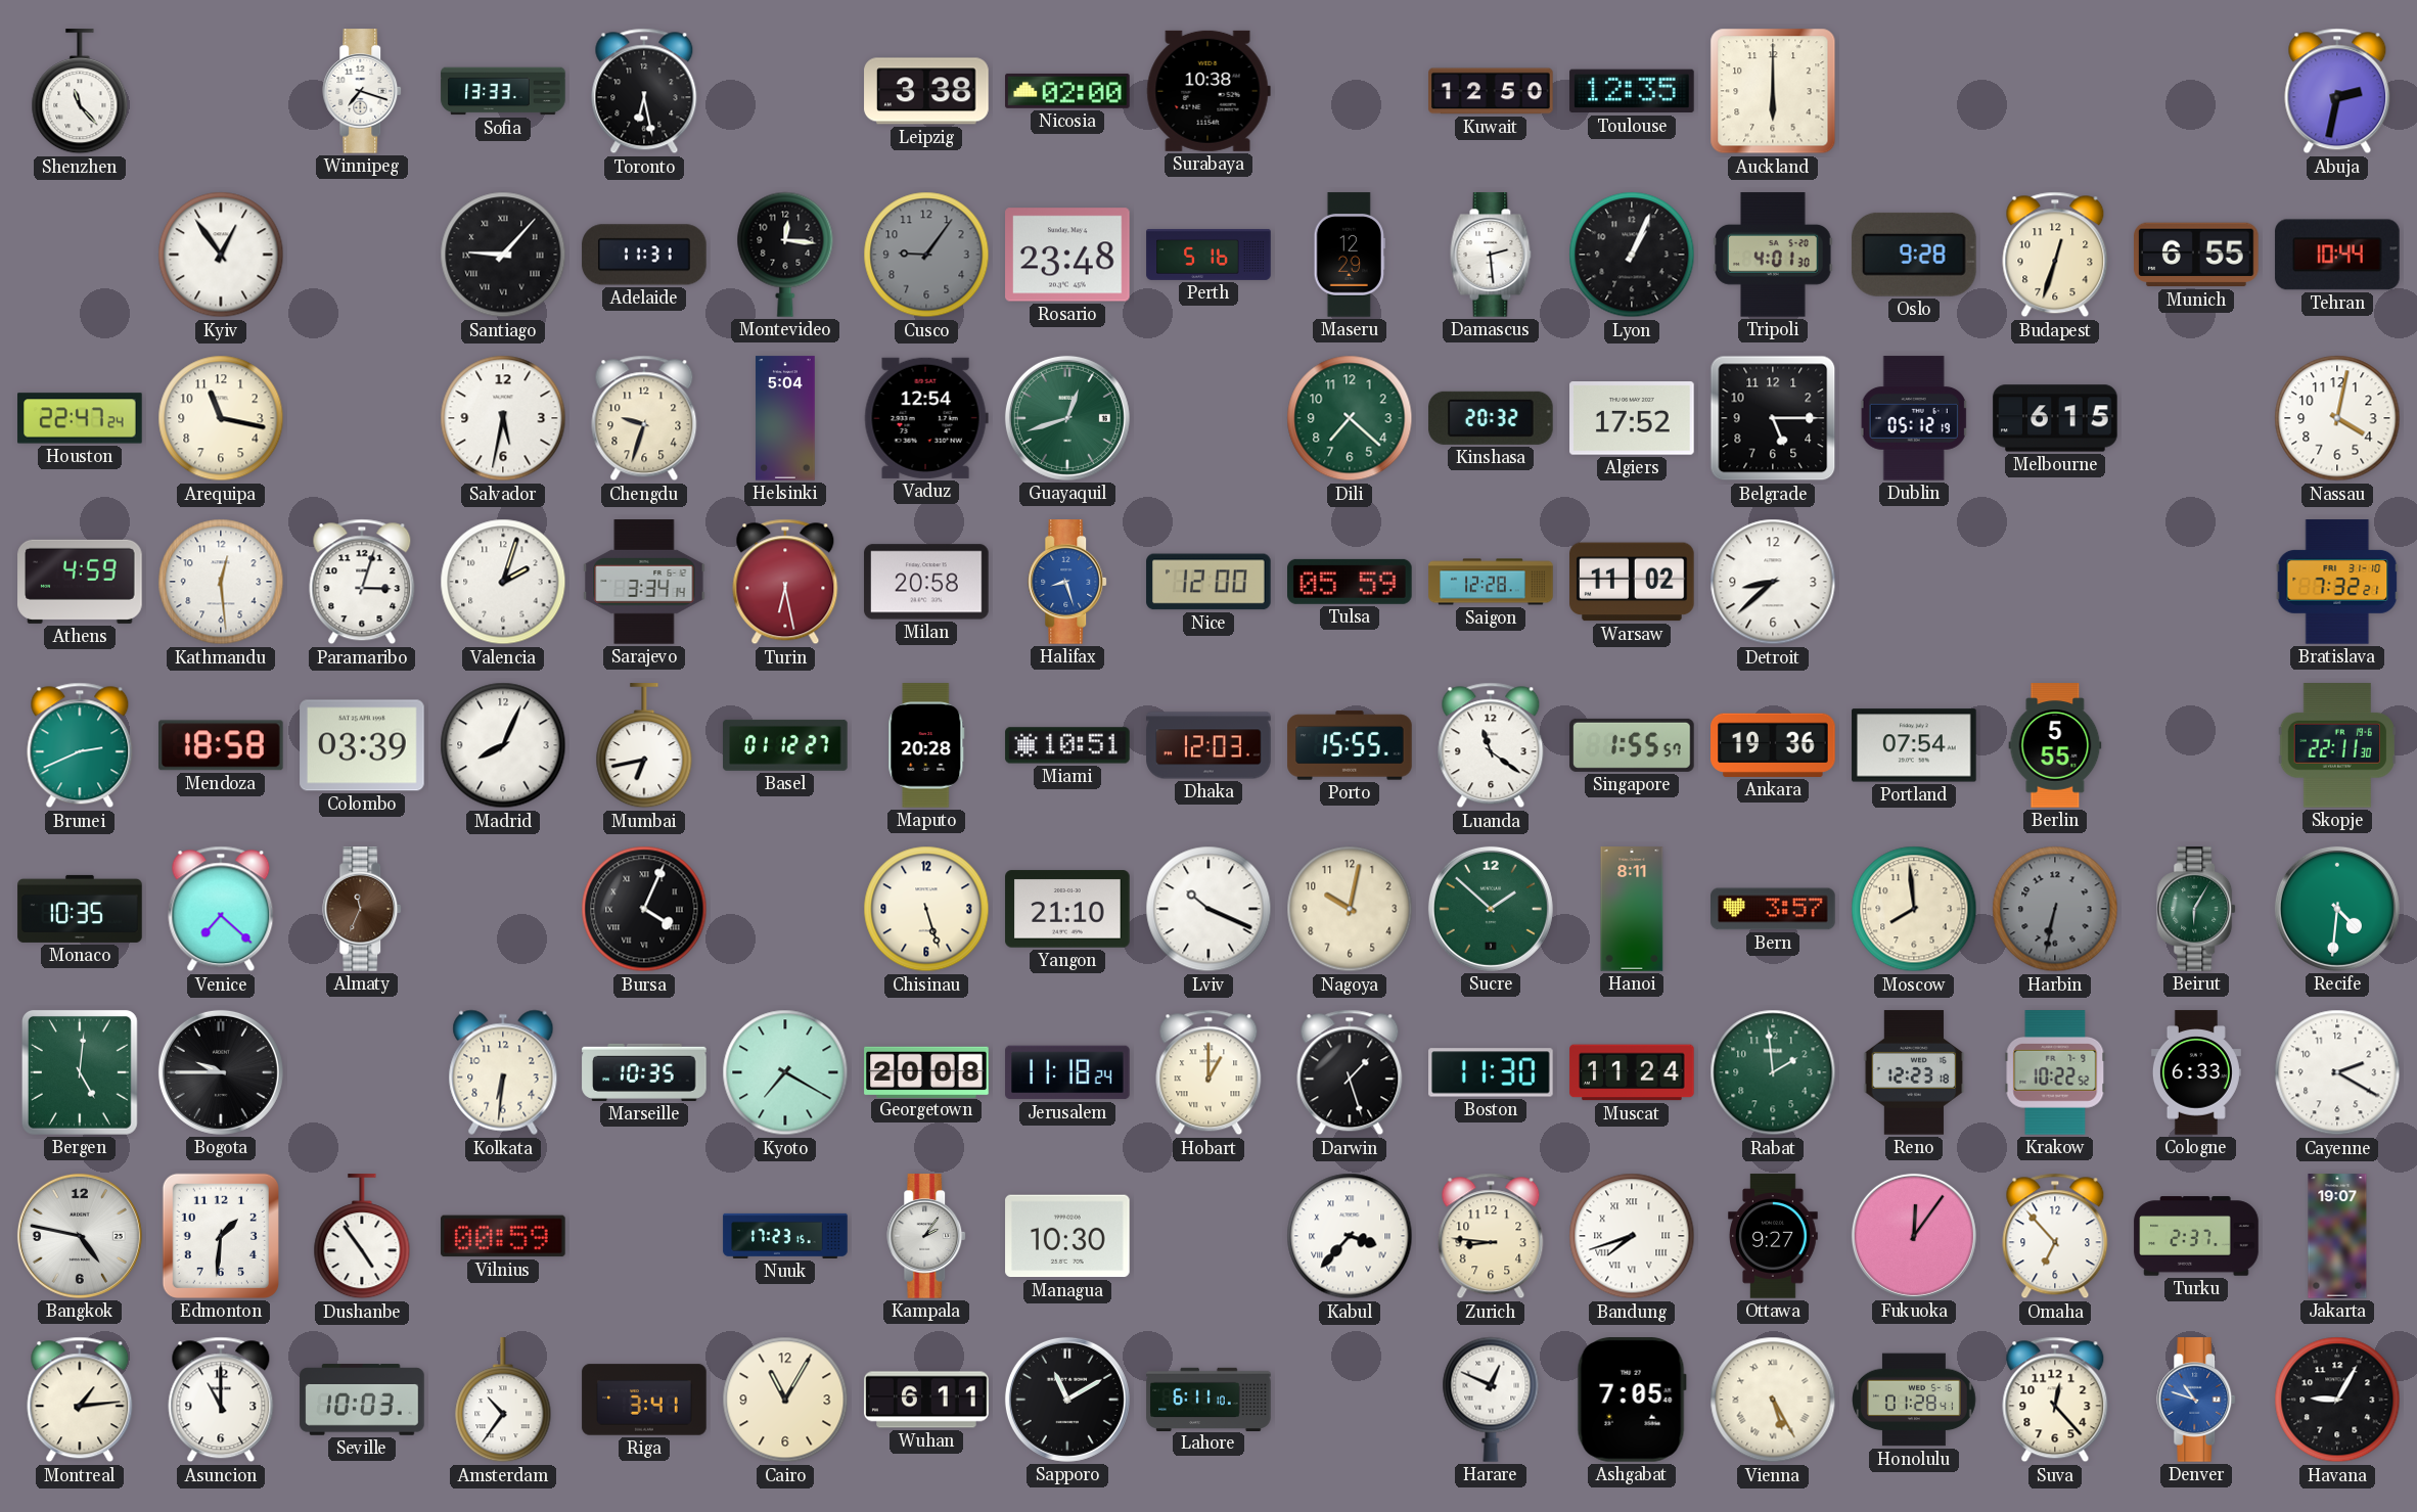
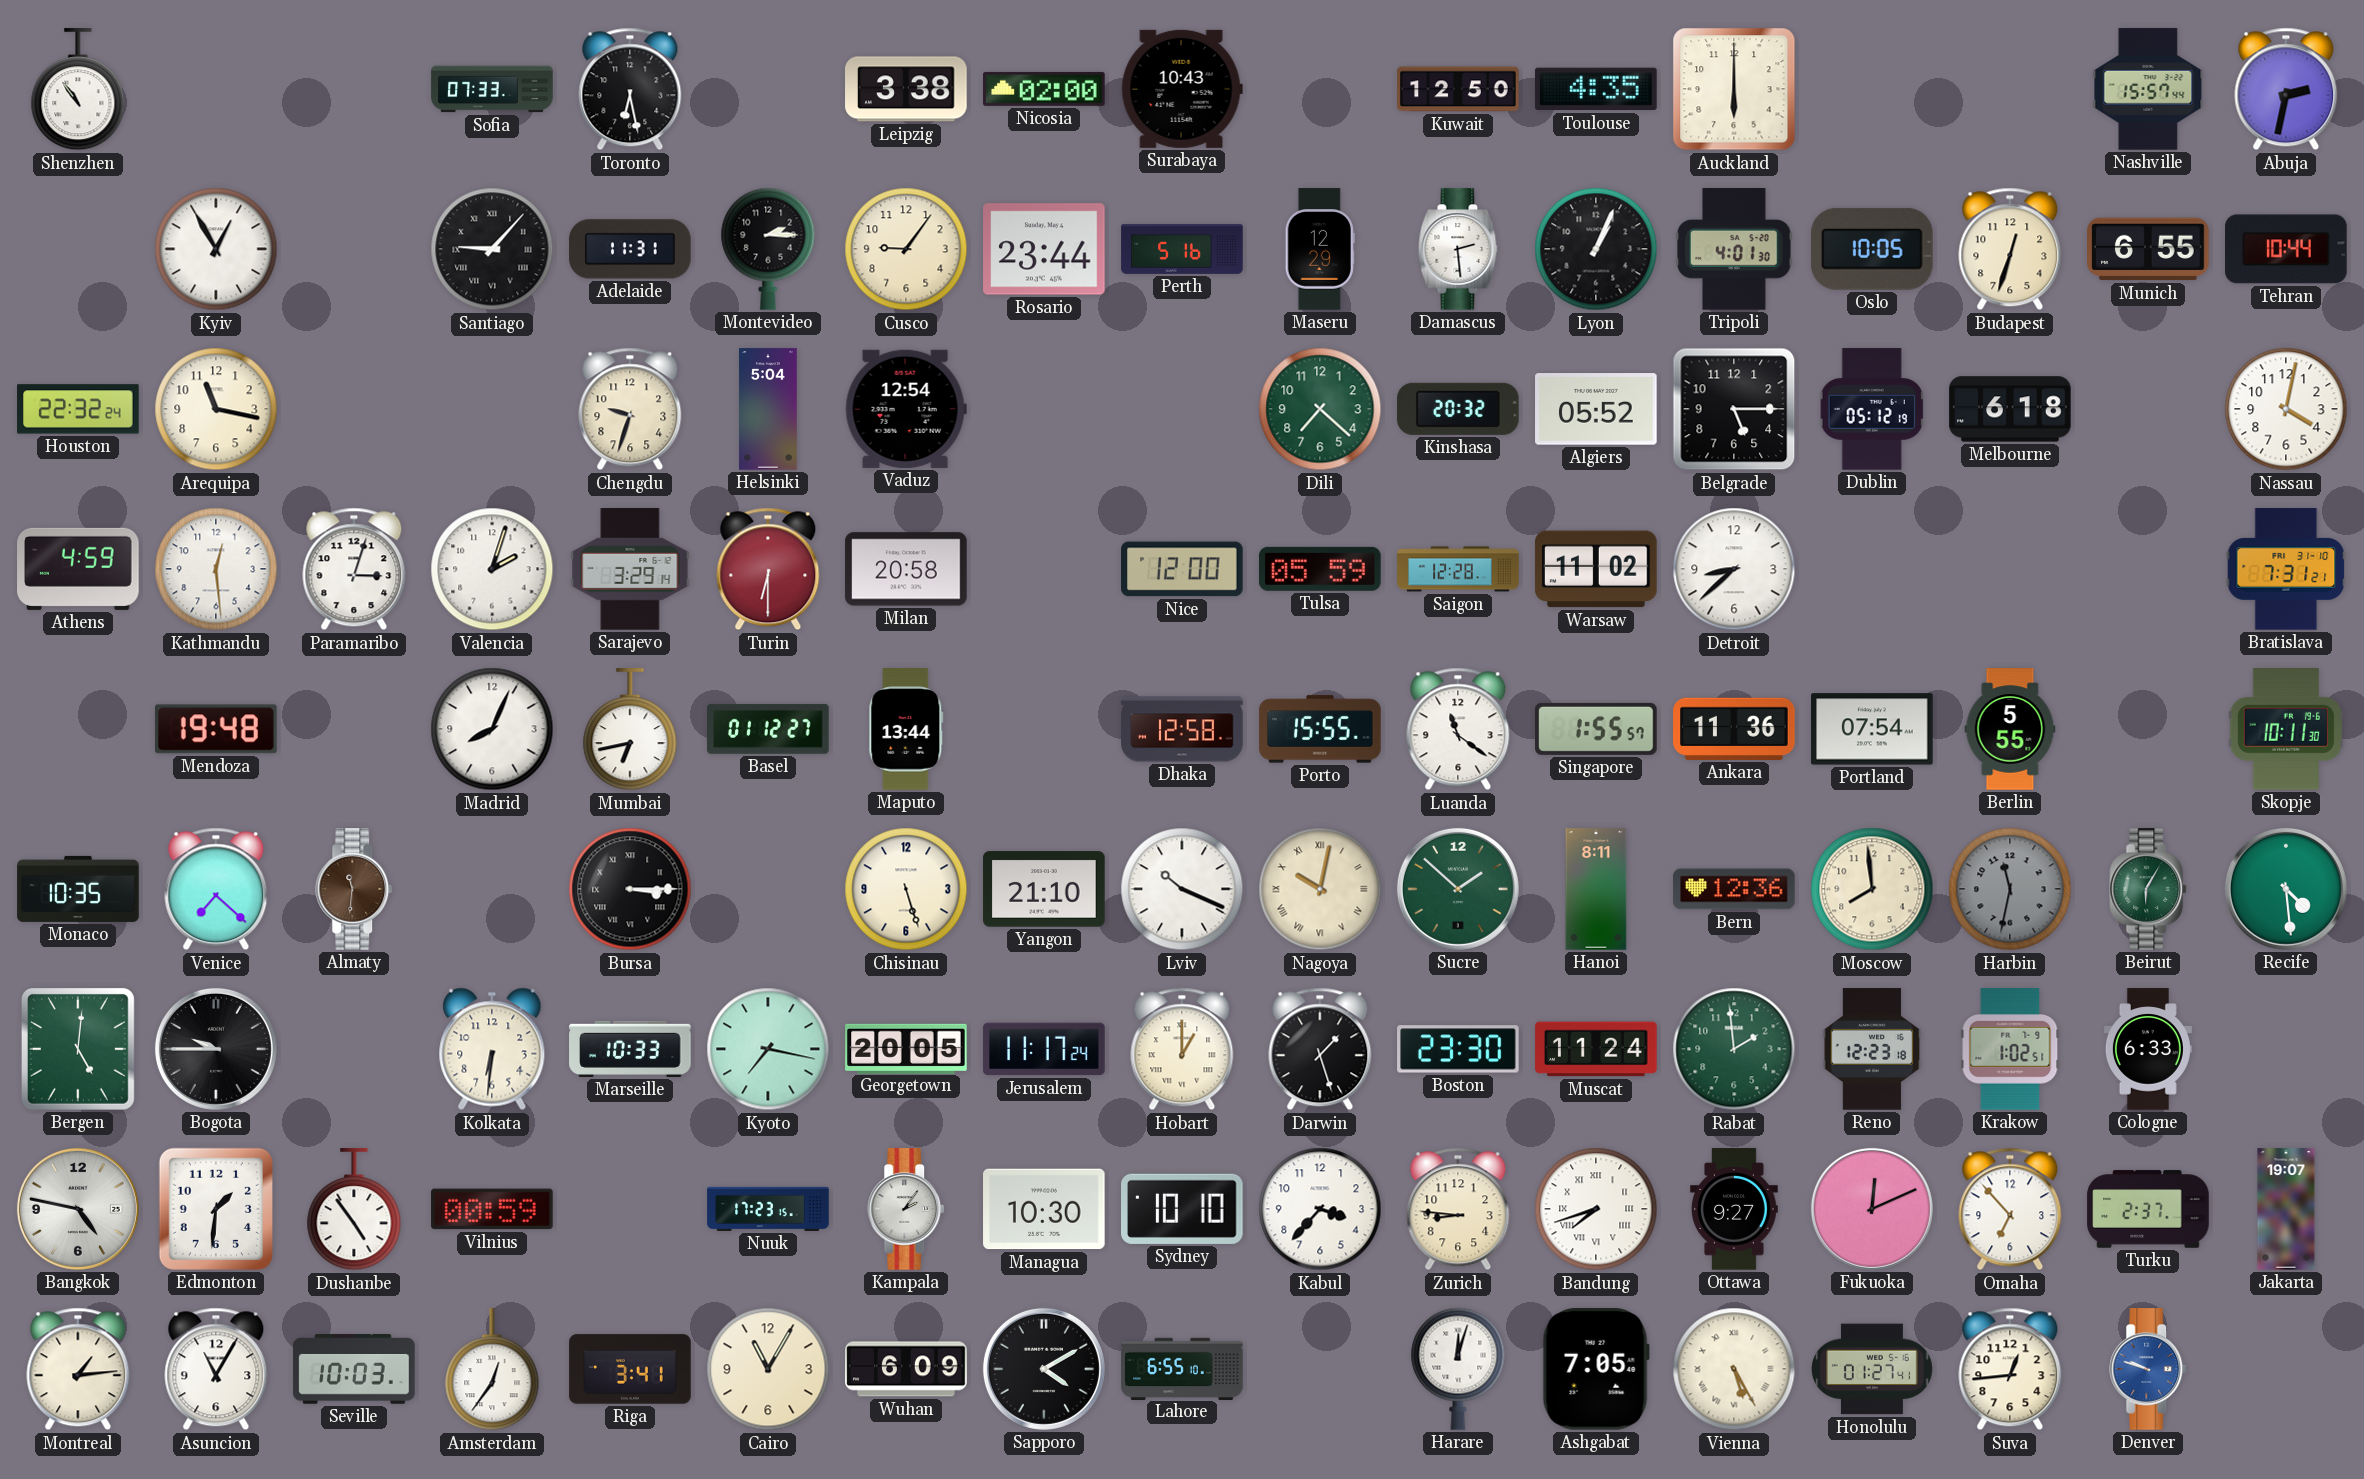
Shenzhen: 11:23 -> 10:54
Winnipeg: 7:18 -> none
Sofia: 13:33 -> 07:33
Surabaya: 10:38 -> 10:43
Toulouse: 12:35 -> 4:35
Nashville: none -> 15:57
Kyiv: 12:54 -> 12:55
Montevideo: 12:16 -> 2:15
Cusco dial: grey -> cream
Rosario: 23:48 -> 23:44
Oslo: 9:28 -> 10:05
Houston: 22:47 -> 22:32
Salvador: 5:32 -> none
Guayaquil: 12:42 -> none
Algiers: 17:52 -> 05:52
Melbourne: 6:15 -> 6:18
Sarajevo: 3:34 -> 3:29
Turin: 6:28 -> 6:30
Halifax: 8:27 -> none
Bratislava: 7:32 -> 7:31
Brunei: 2:41 -> none
Mendoza: 18:58 -> 19:48
Colombo: 03:39 -> none
Maputo: 20:28 -> 13:44
Miami: 10:51 -> none
Dhaka: 12:03 -> 12:58
Ankara: 19:36 -> 11:36
Skopje: 22:11 -> 10:11
Almaty: 11:34 -> 11:31
Bursa: 4:04 -> 3:15
Nagoya numerals: Arabic -> Roman
Bern: 3:57 -> 12:36
Harbin: 6:32 -> 11:32
Recife: 4:31 -> 4:29
Marseille: 10:35 -> 10:33
Kyoto: 7:20 -> 7:17
Georgetown: 20:08 -> 20:05
Jerusalem: 11:18 -> 11:17
Boston: 11:30 -> 23:30
Krakow: 10:22 -> 1:02
Cayenne: 2:20 -> none
Sydney: none -> 10:10
Kabul numerals: Roman -> Arabic
Fukuoka: 12:06 -> 12:11
Asuncion: 11:00 -> 11:05
Amsterdam: 10:36 -> 12:36
Wuhan: 6:11 -> 6:09
Sapporo: 11:10 -> 4:10
Lahore: 6:11 -> 6:55
Harare: 12:49 -> 12:03
Honolulu: 01:28 -> 01:27
Suva: 12:23 -> 12:44
Denver: 10:48 -> 9:48
Havana: 9:05 -> none
